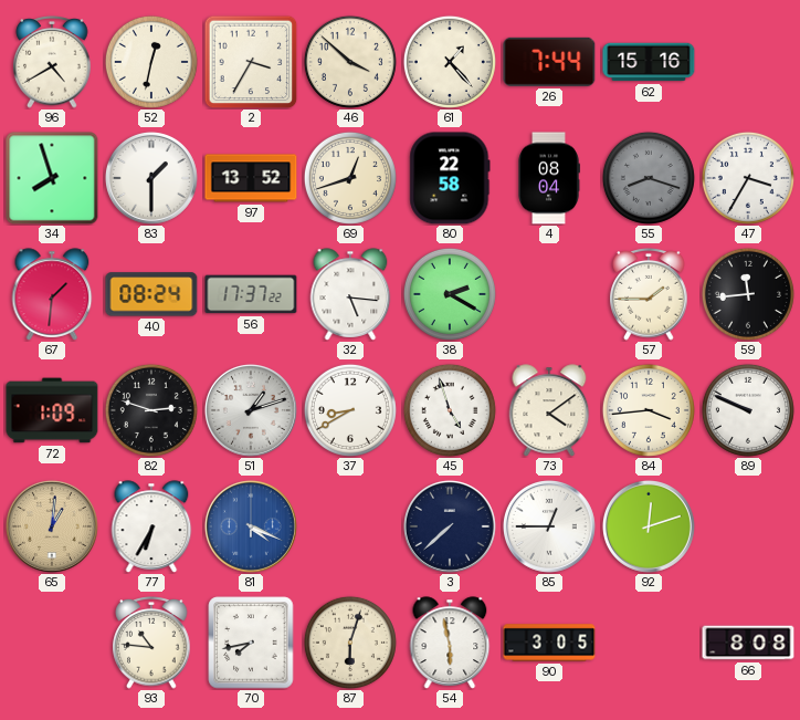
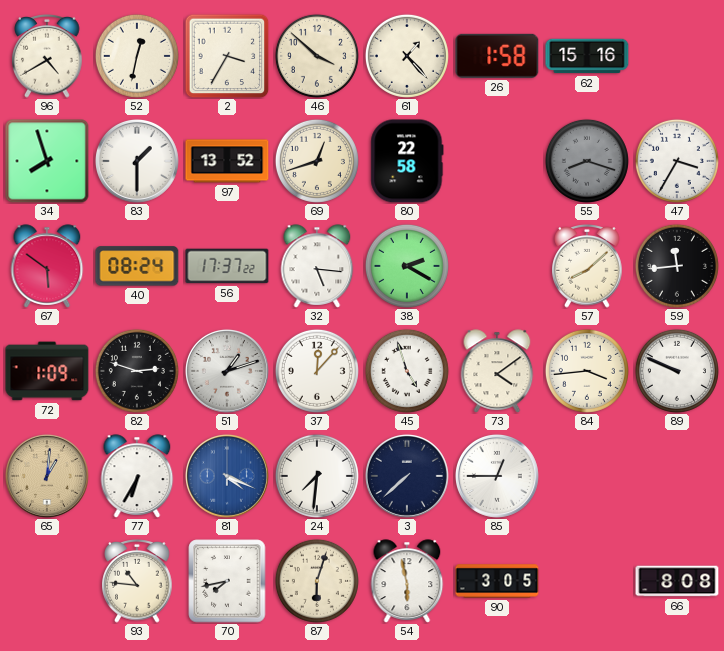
26: 7:44 -> 1:58
4: 08:04 -> none
67: 1:31 -> 5:51
57: 1:45 -> 8:08
37: 8:40 -> 12:07
24: none -> 7:31
92: 12:12 -> none
